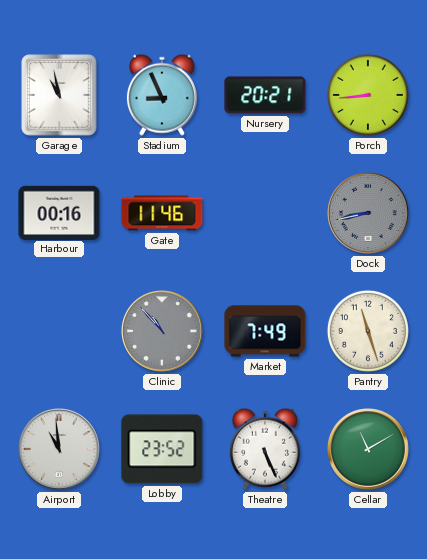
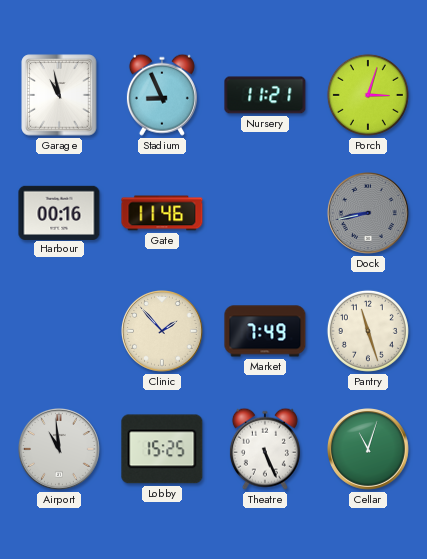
Nursery: 20:21 -> 11:21
Porch: 8:44 -> 3:03
Clinic: 10:53 -> 1:53
Clinic dial: grey -> cream
Lobby: 23:52 -> 15:25
Cellar: 11:10 -> 11:03
